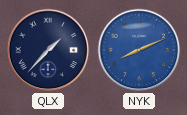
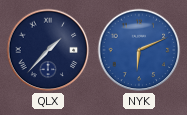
NYK: 8:11 -> 6:11
